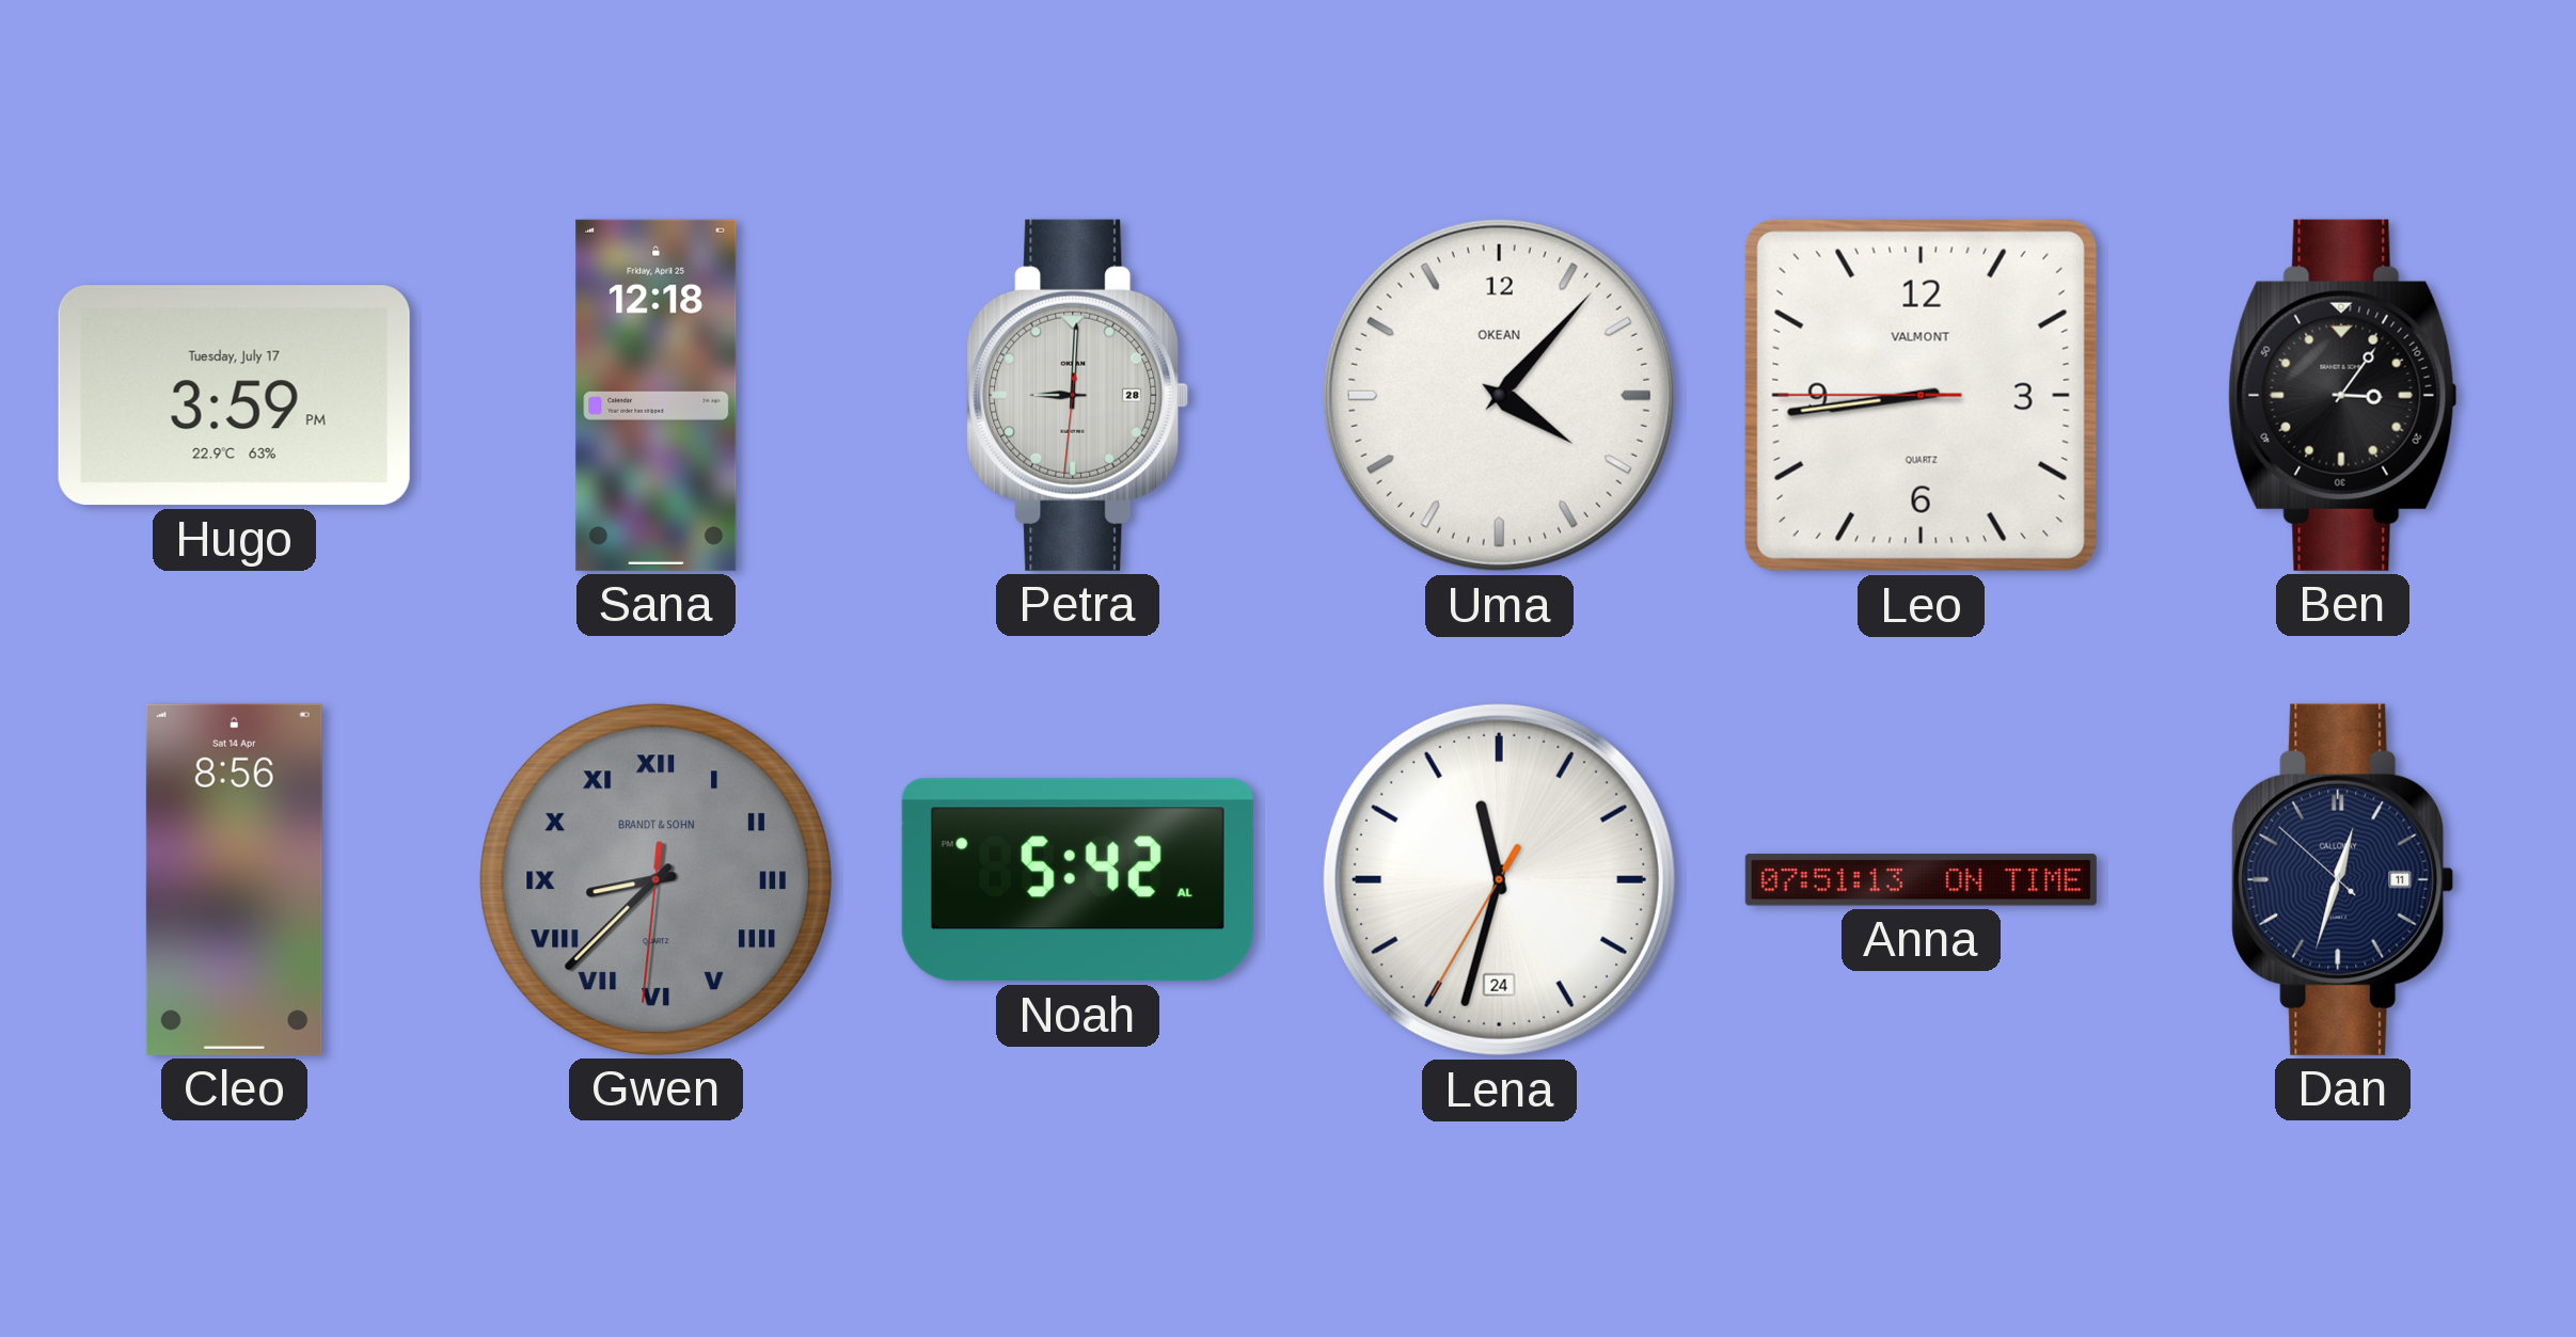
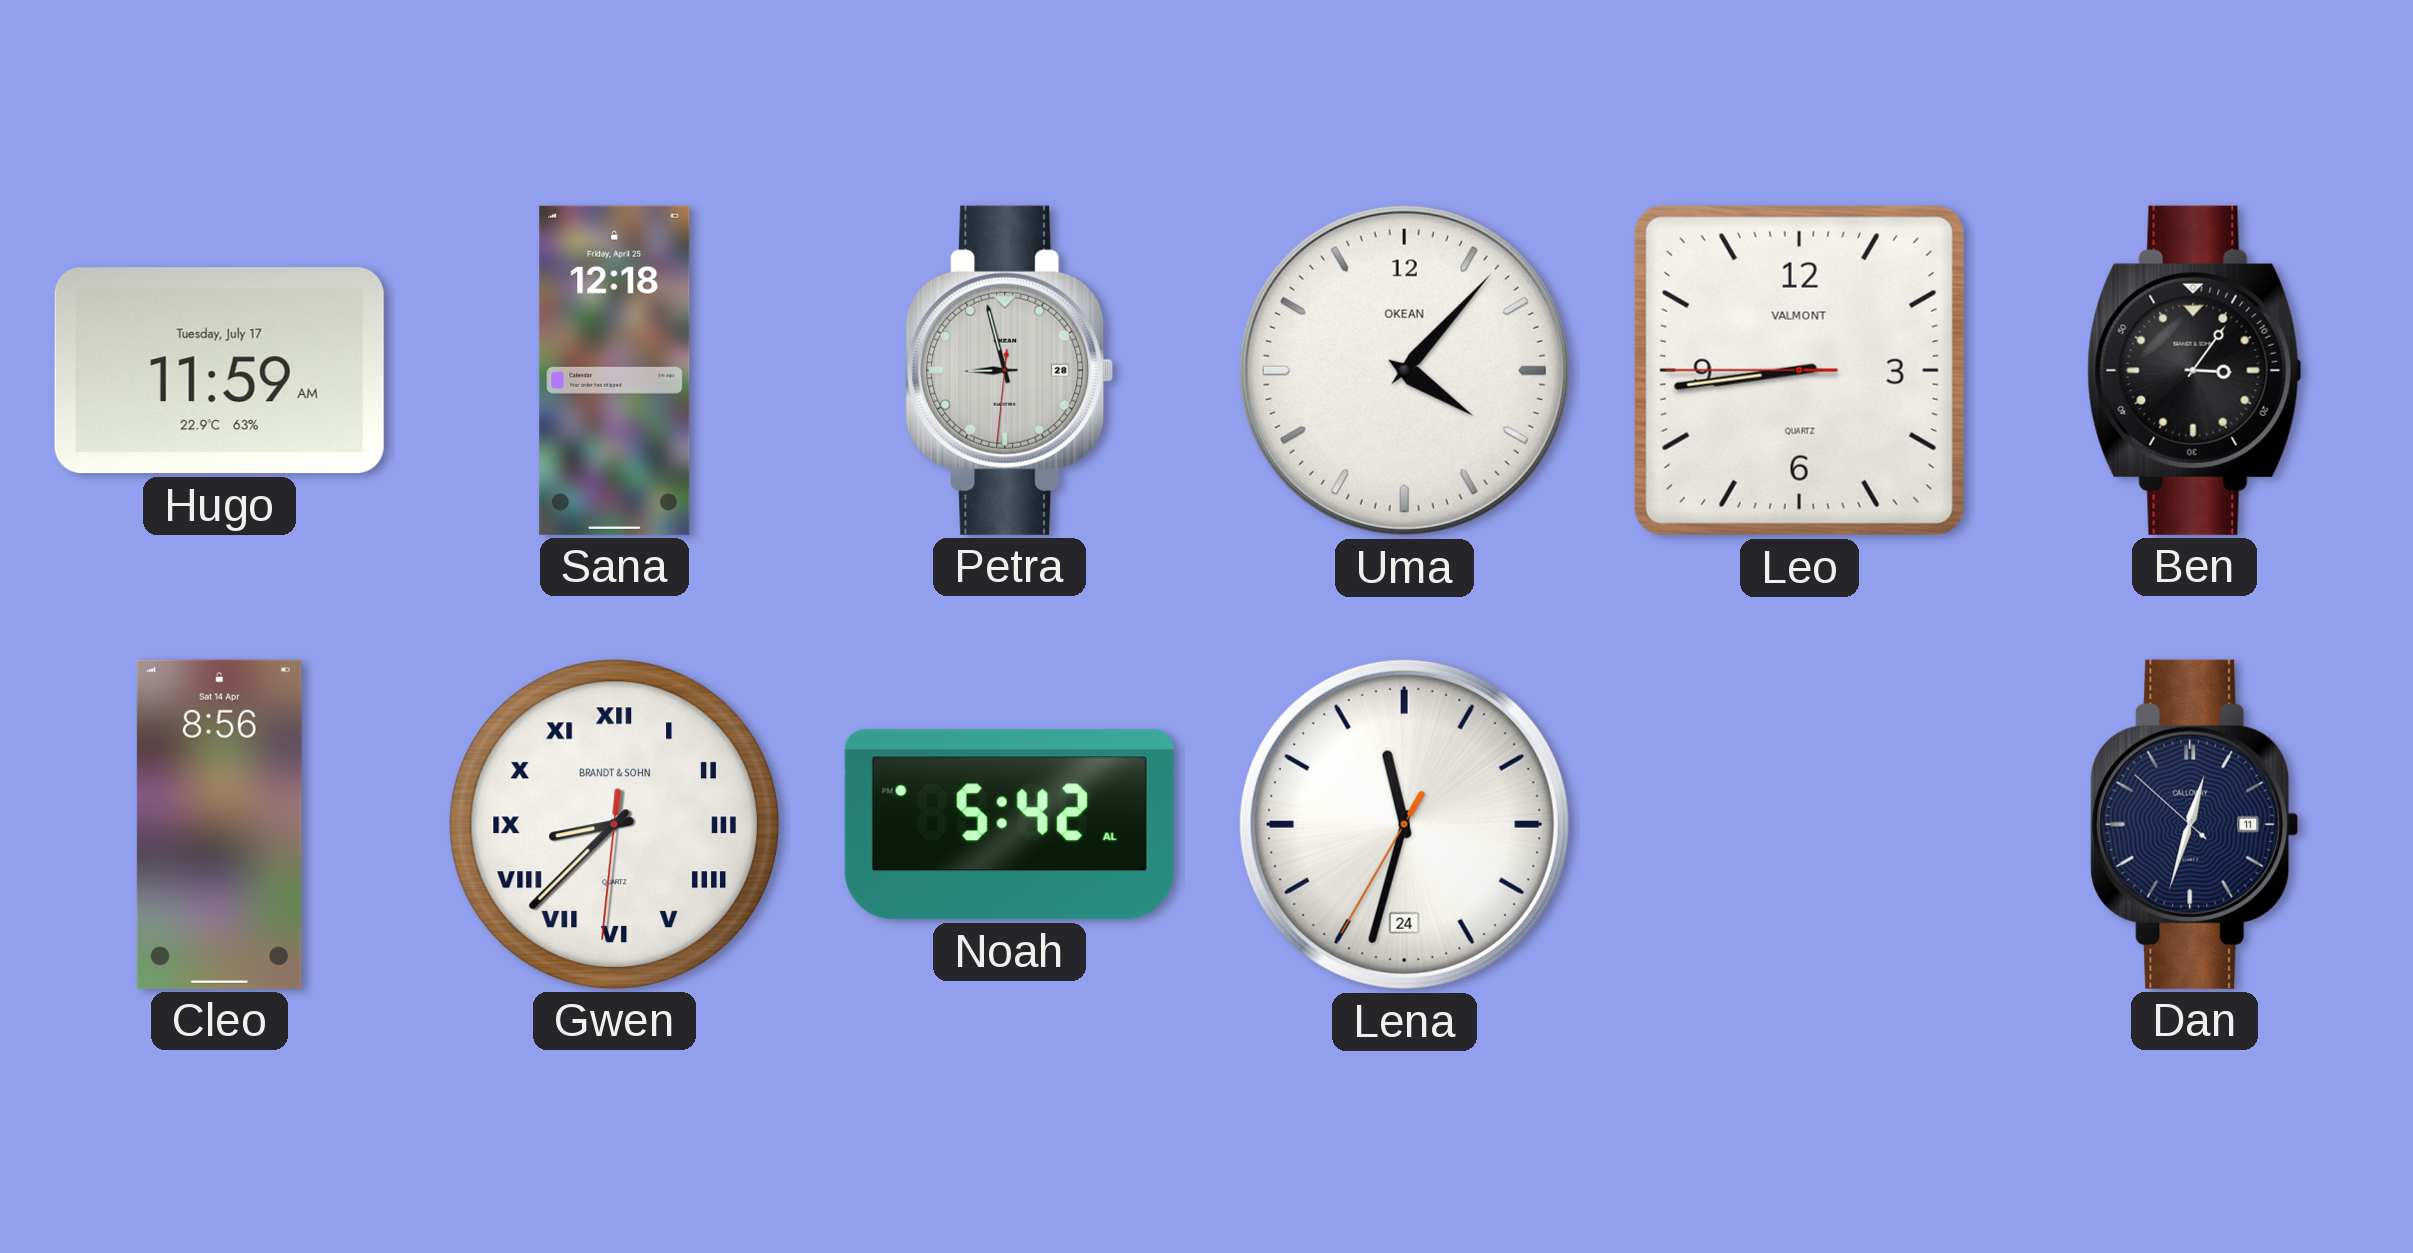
Hugo: 3:59 -> 11:59
Petra: 9:00 -> 8:57
Gwen dial: grey -> white
Anna: 07:51 -> none
